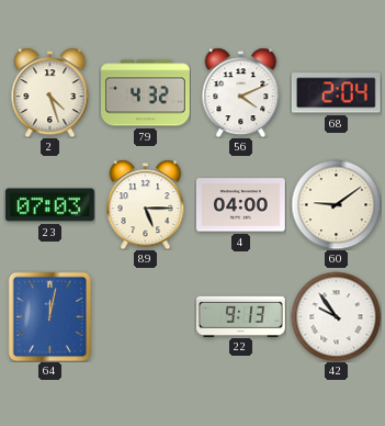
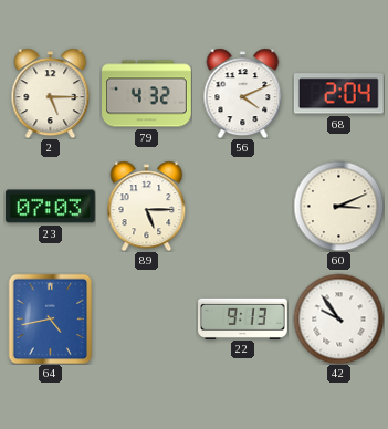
2: 4:27 -> 5:15
4: 04:00 -> none
60: 9:09 -> 3:11
64: 12:02 -> 4:43
